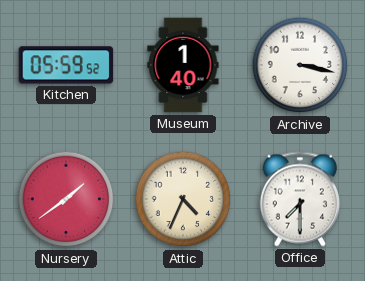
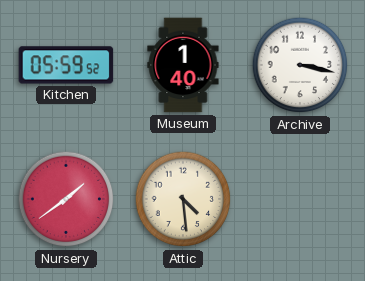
Attic: 4:34 -> 4:29
Office: 7:30 -> none
